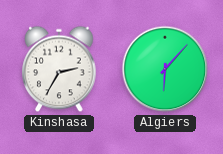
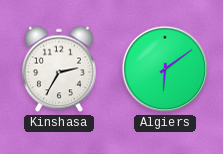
Algiers: 6:07 -> 6:09
